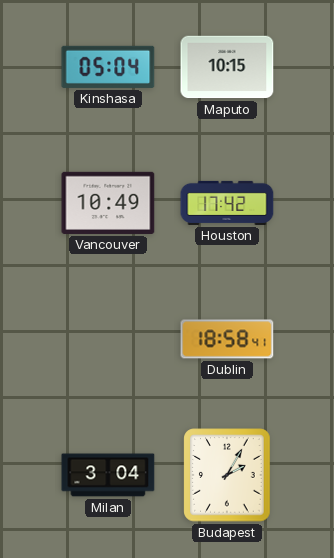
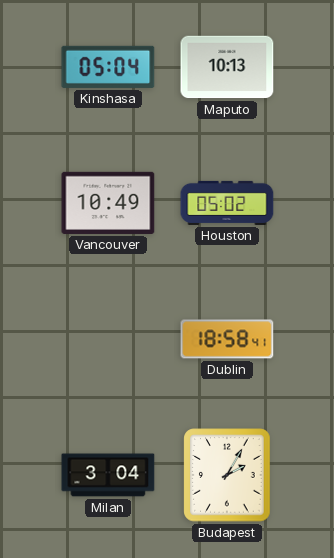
Maputo: 10:15 -> 10:13
Houston: 17:42 -> 05:02
